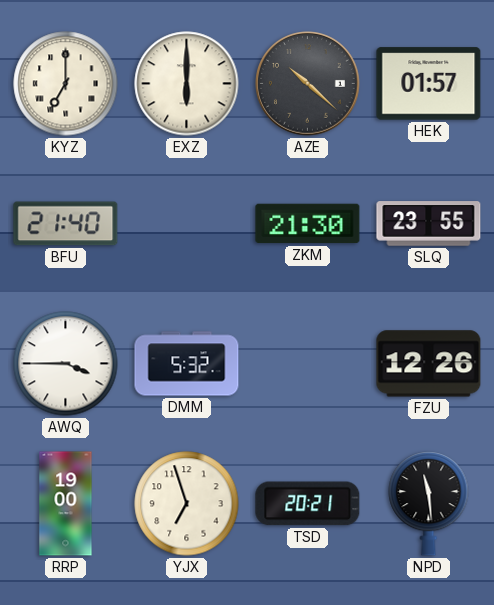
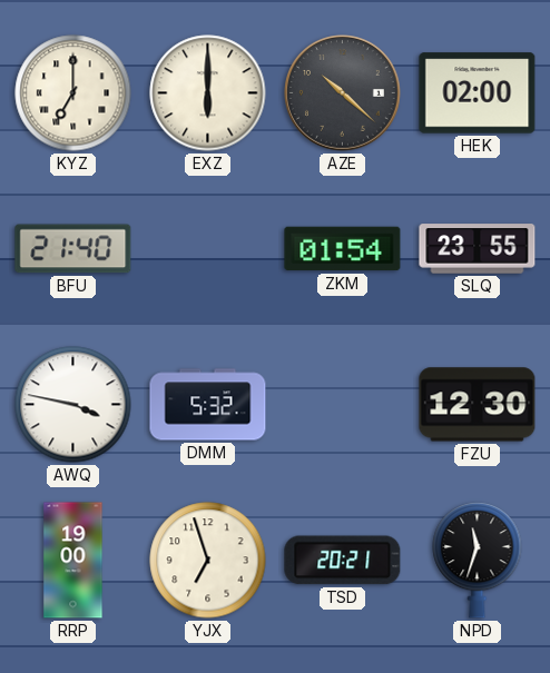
HEK: 01:57 -> 02:00
ZKM: 21:30 -> 01:54
AWQ: 3:45 -> 3:47
FZU: 12:26 -> 12:30
NPD: 11:29 -> 11:33
